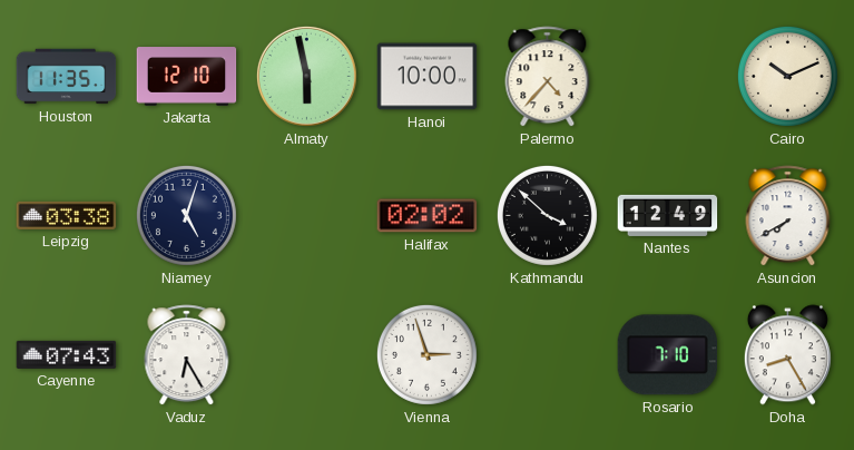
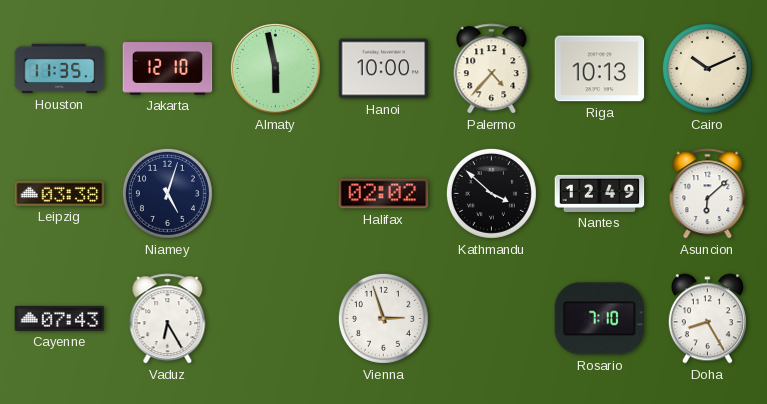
Riga: none -> 10:13
Asuncion: 7:40 -> 6:08
